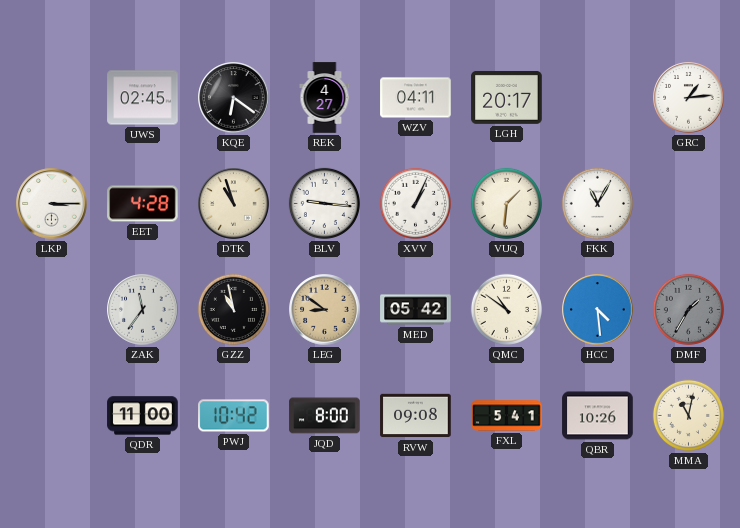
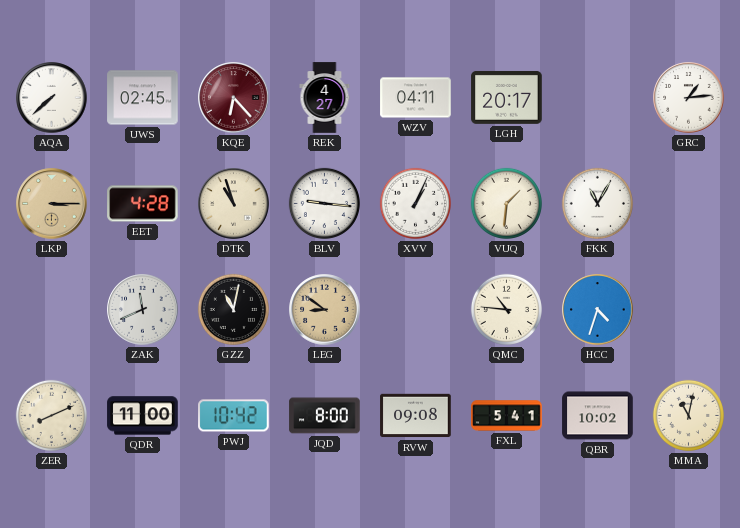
AQA: none -> 7:38
KQE: 6:21 -> 6:23
KQE dial: black -> burgundy
LKP dial: white -> champagne
ZAK: 11:36 -> 11:41
GZZ: 10:58 -> 11:02
MED: 05:42 -> none
QMC: 10:51 -> 10:46
HCC: 4:29 -> 4:33
DMF: 1:35 -> none
ZER: none -> 8:11
QBR: 10:26 -> 10:02
